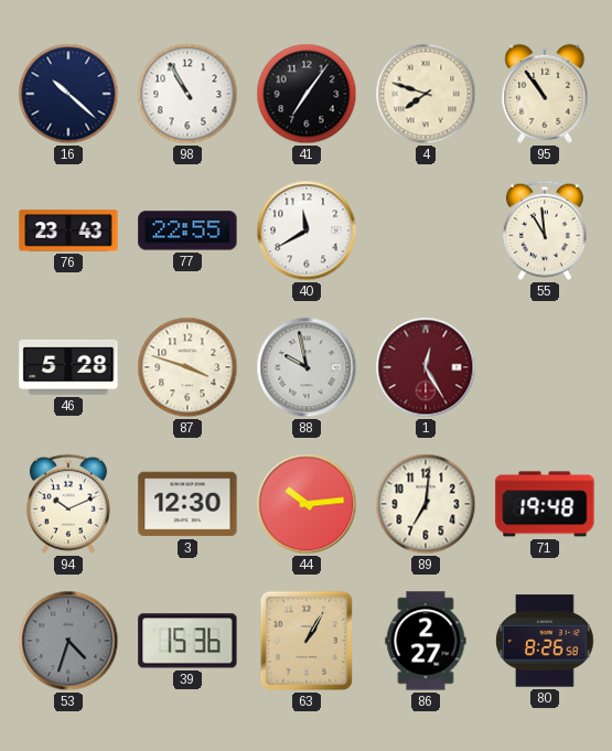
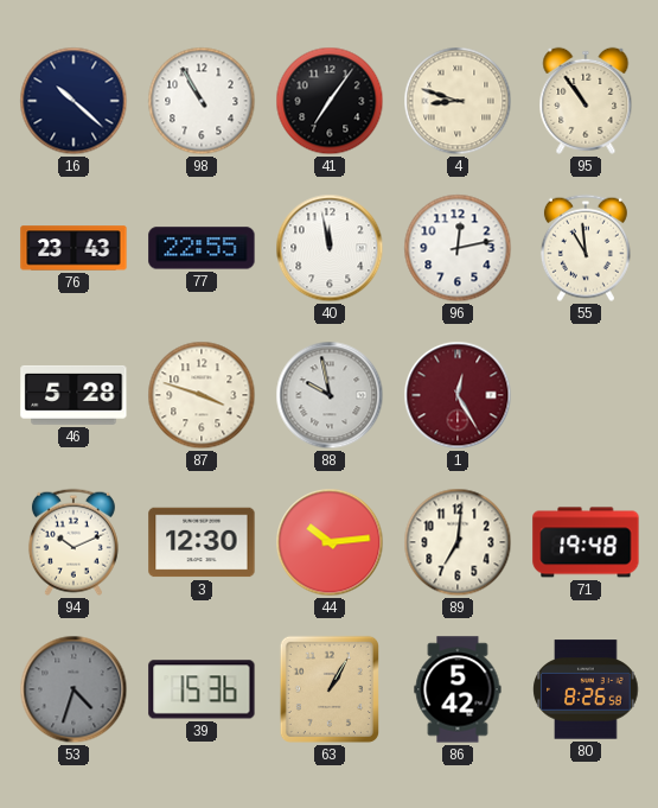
4: 7:48 -> 8:48
40: 11:40 -> 11:58
96: none -> 12:13
86: 2:27 -> 5:42
